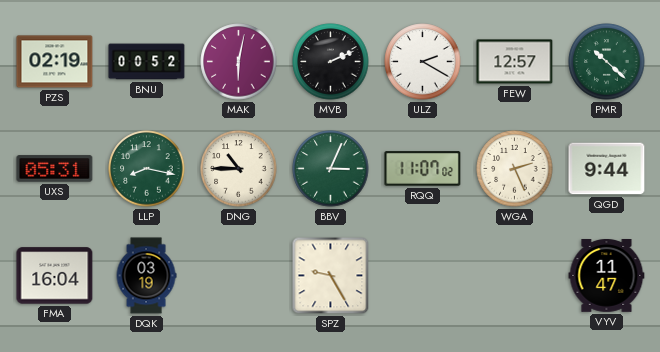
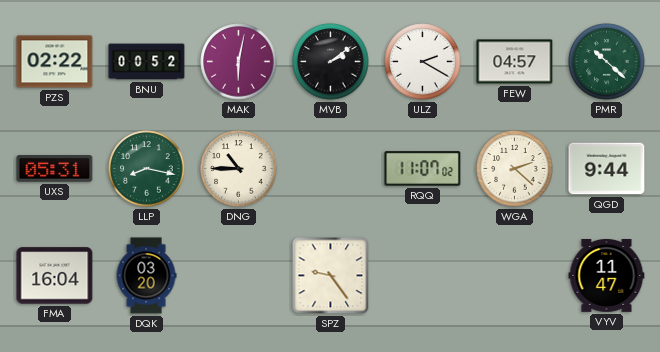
PZS: 02:19 -> 02:22
MVB: 2:11 -> 2:09
FEW: 12:57 -> 04:57
BBV: 3:04 -> none
WGA: 2:26 -> 2:22
DQK: 03:19 -> 03:20
SPZ: 9:25 -> 9:24
